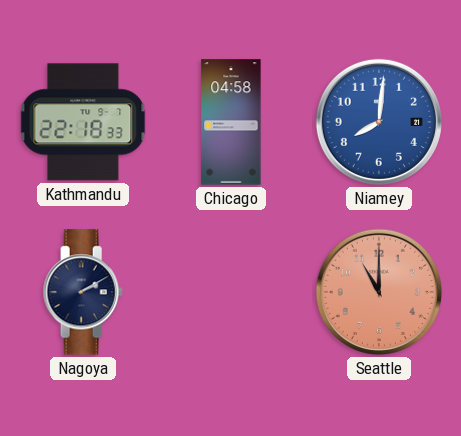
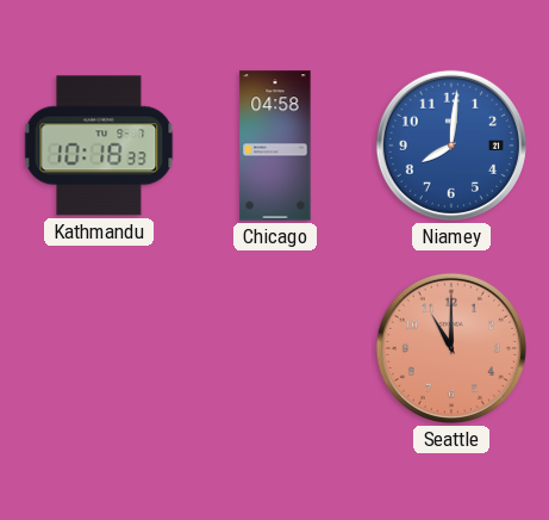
Kathmandu: 22:18 -> 10:18
Nagoya: 2:10 -> none
